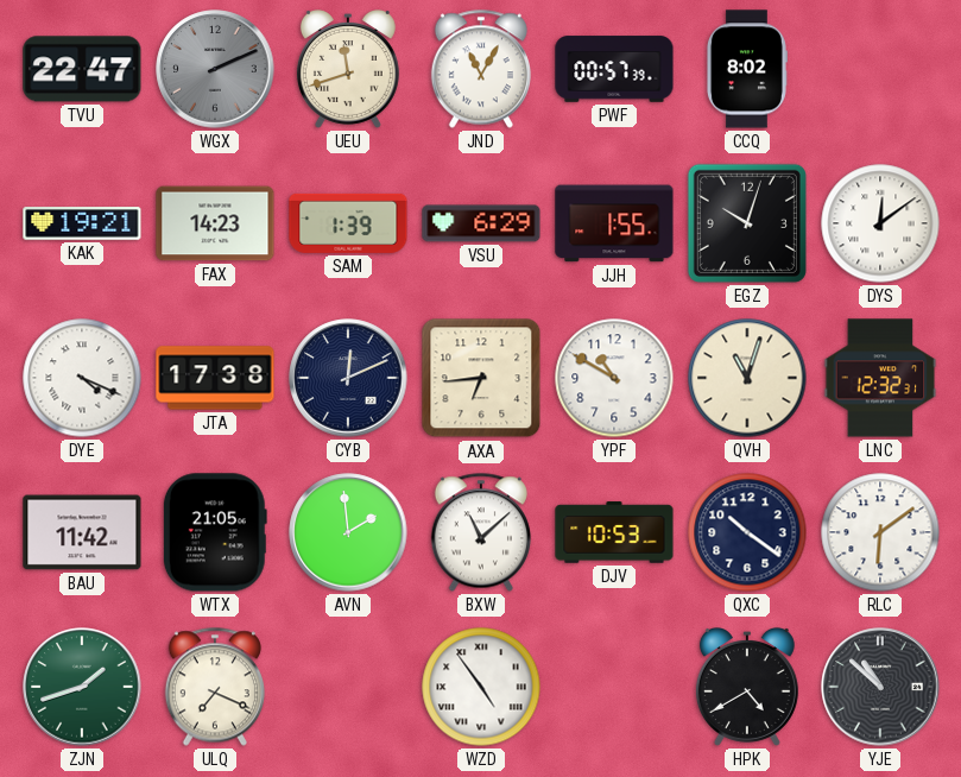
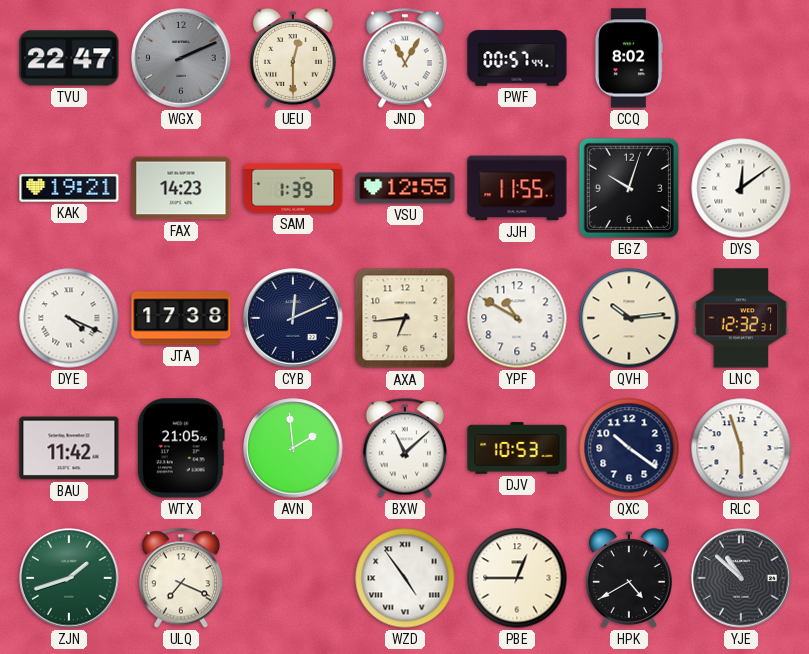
UEU: 11:42 -> 12:30
PWF: 00:57:39 -> 00:57:44
VSU: 6:29 -> 12:55
JJH: 1:55 -> 11:55
QVH: 11:03 -> 10:14
RLC: 6:09 -> 5:57
PBE: none -> 12:45
